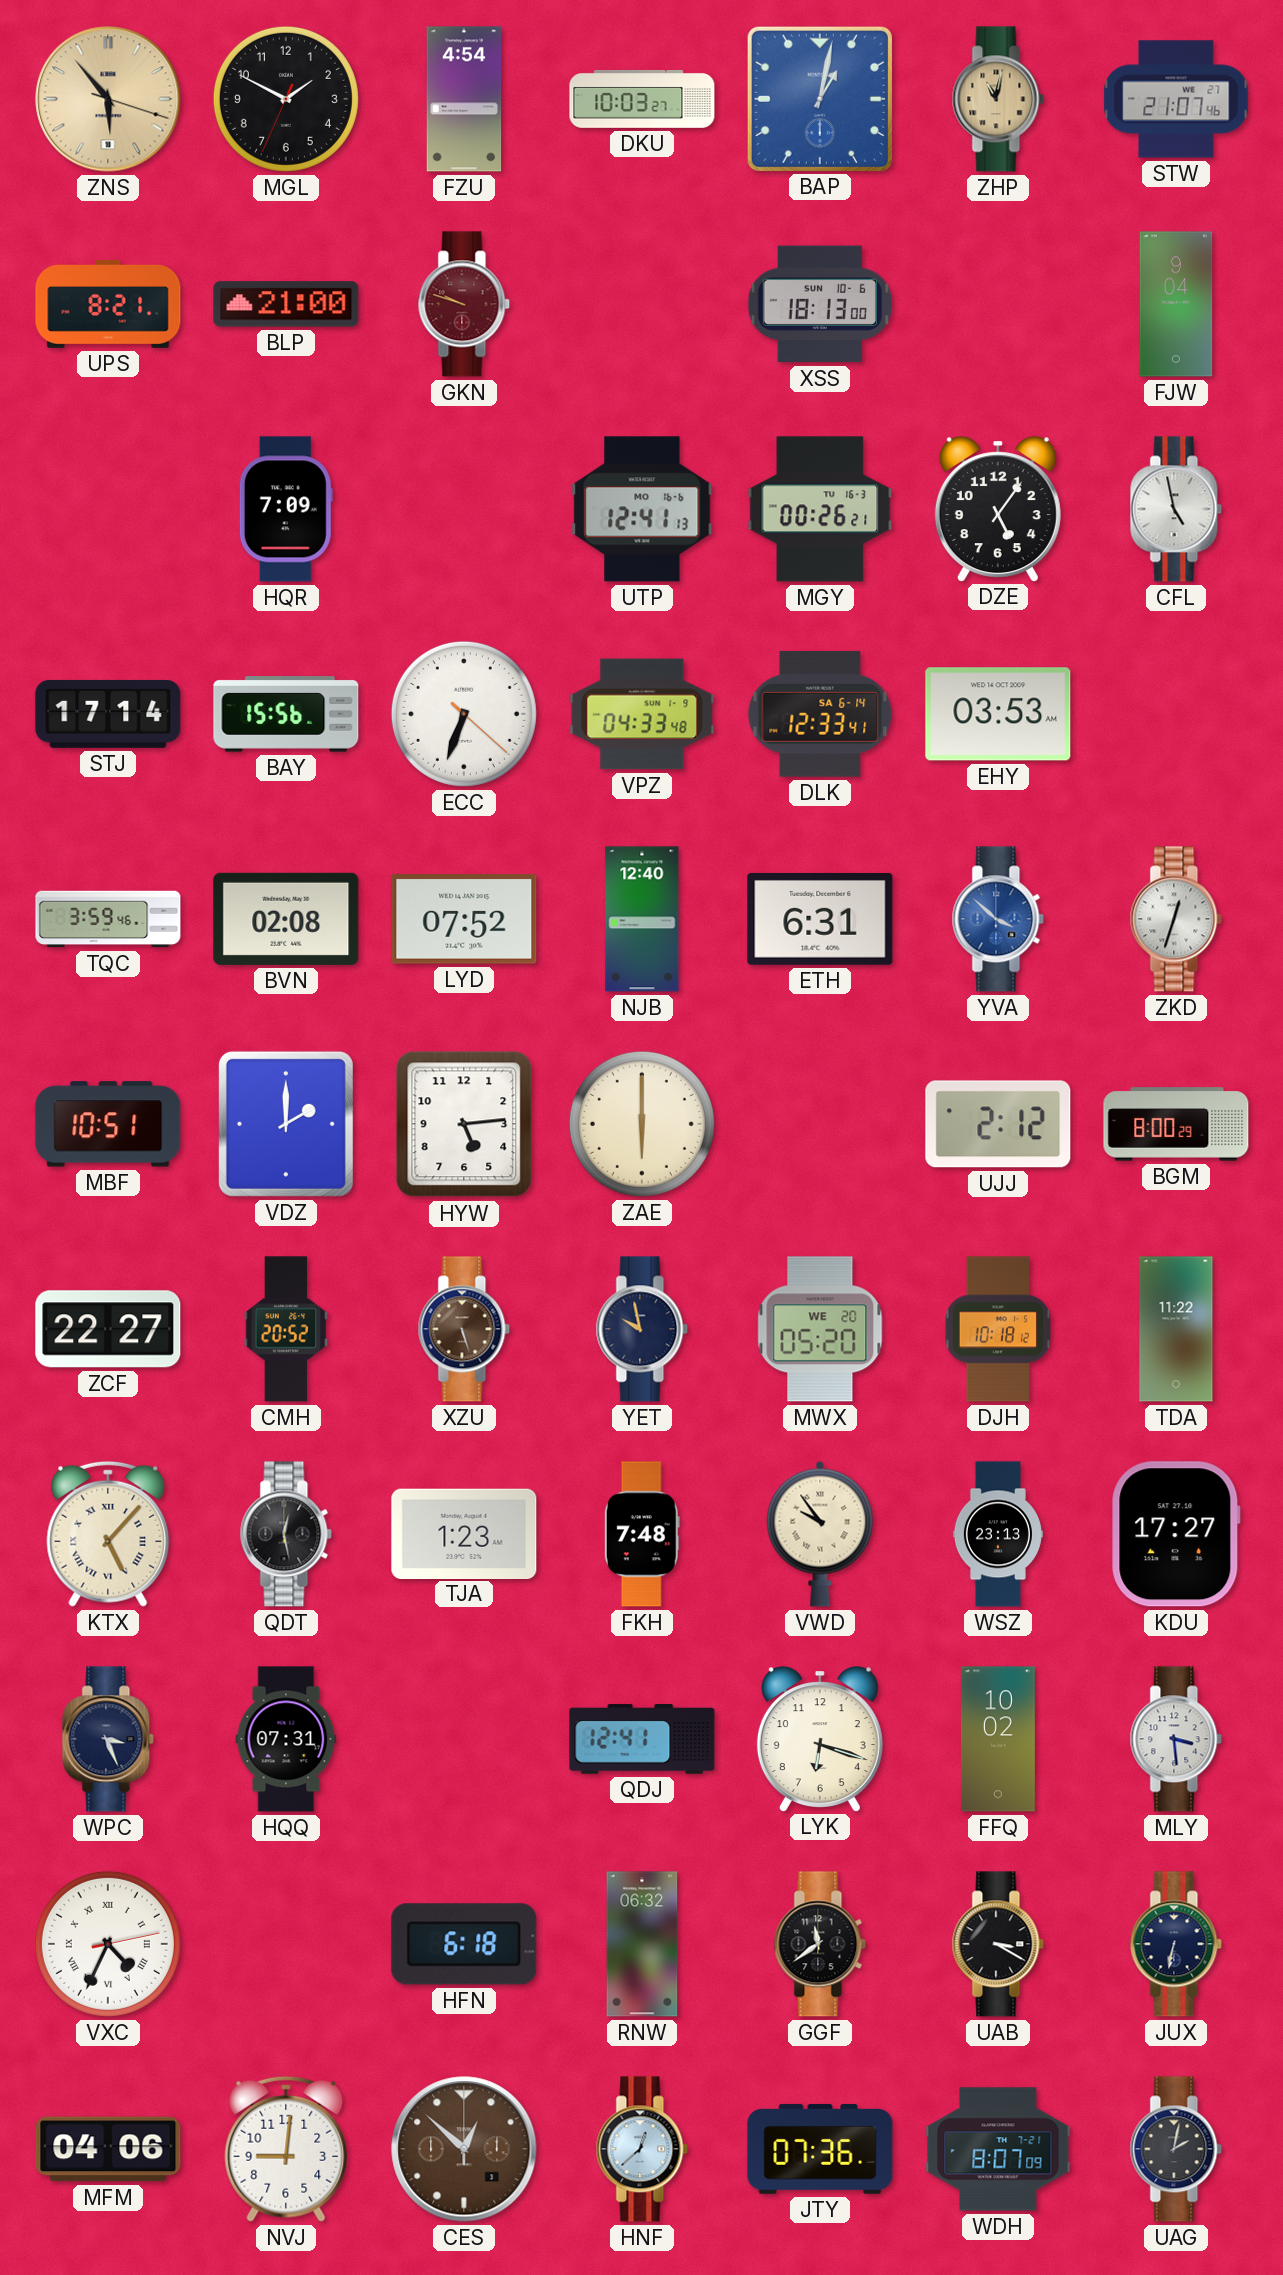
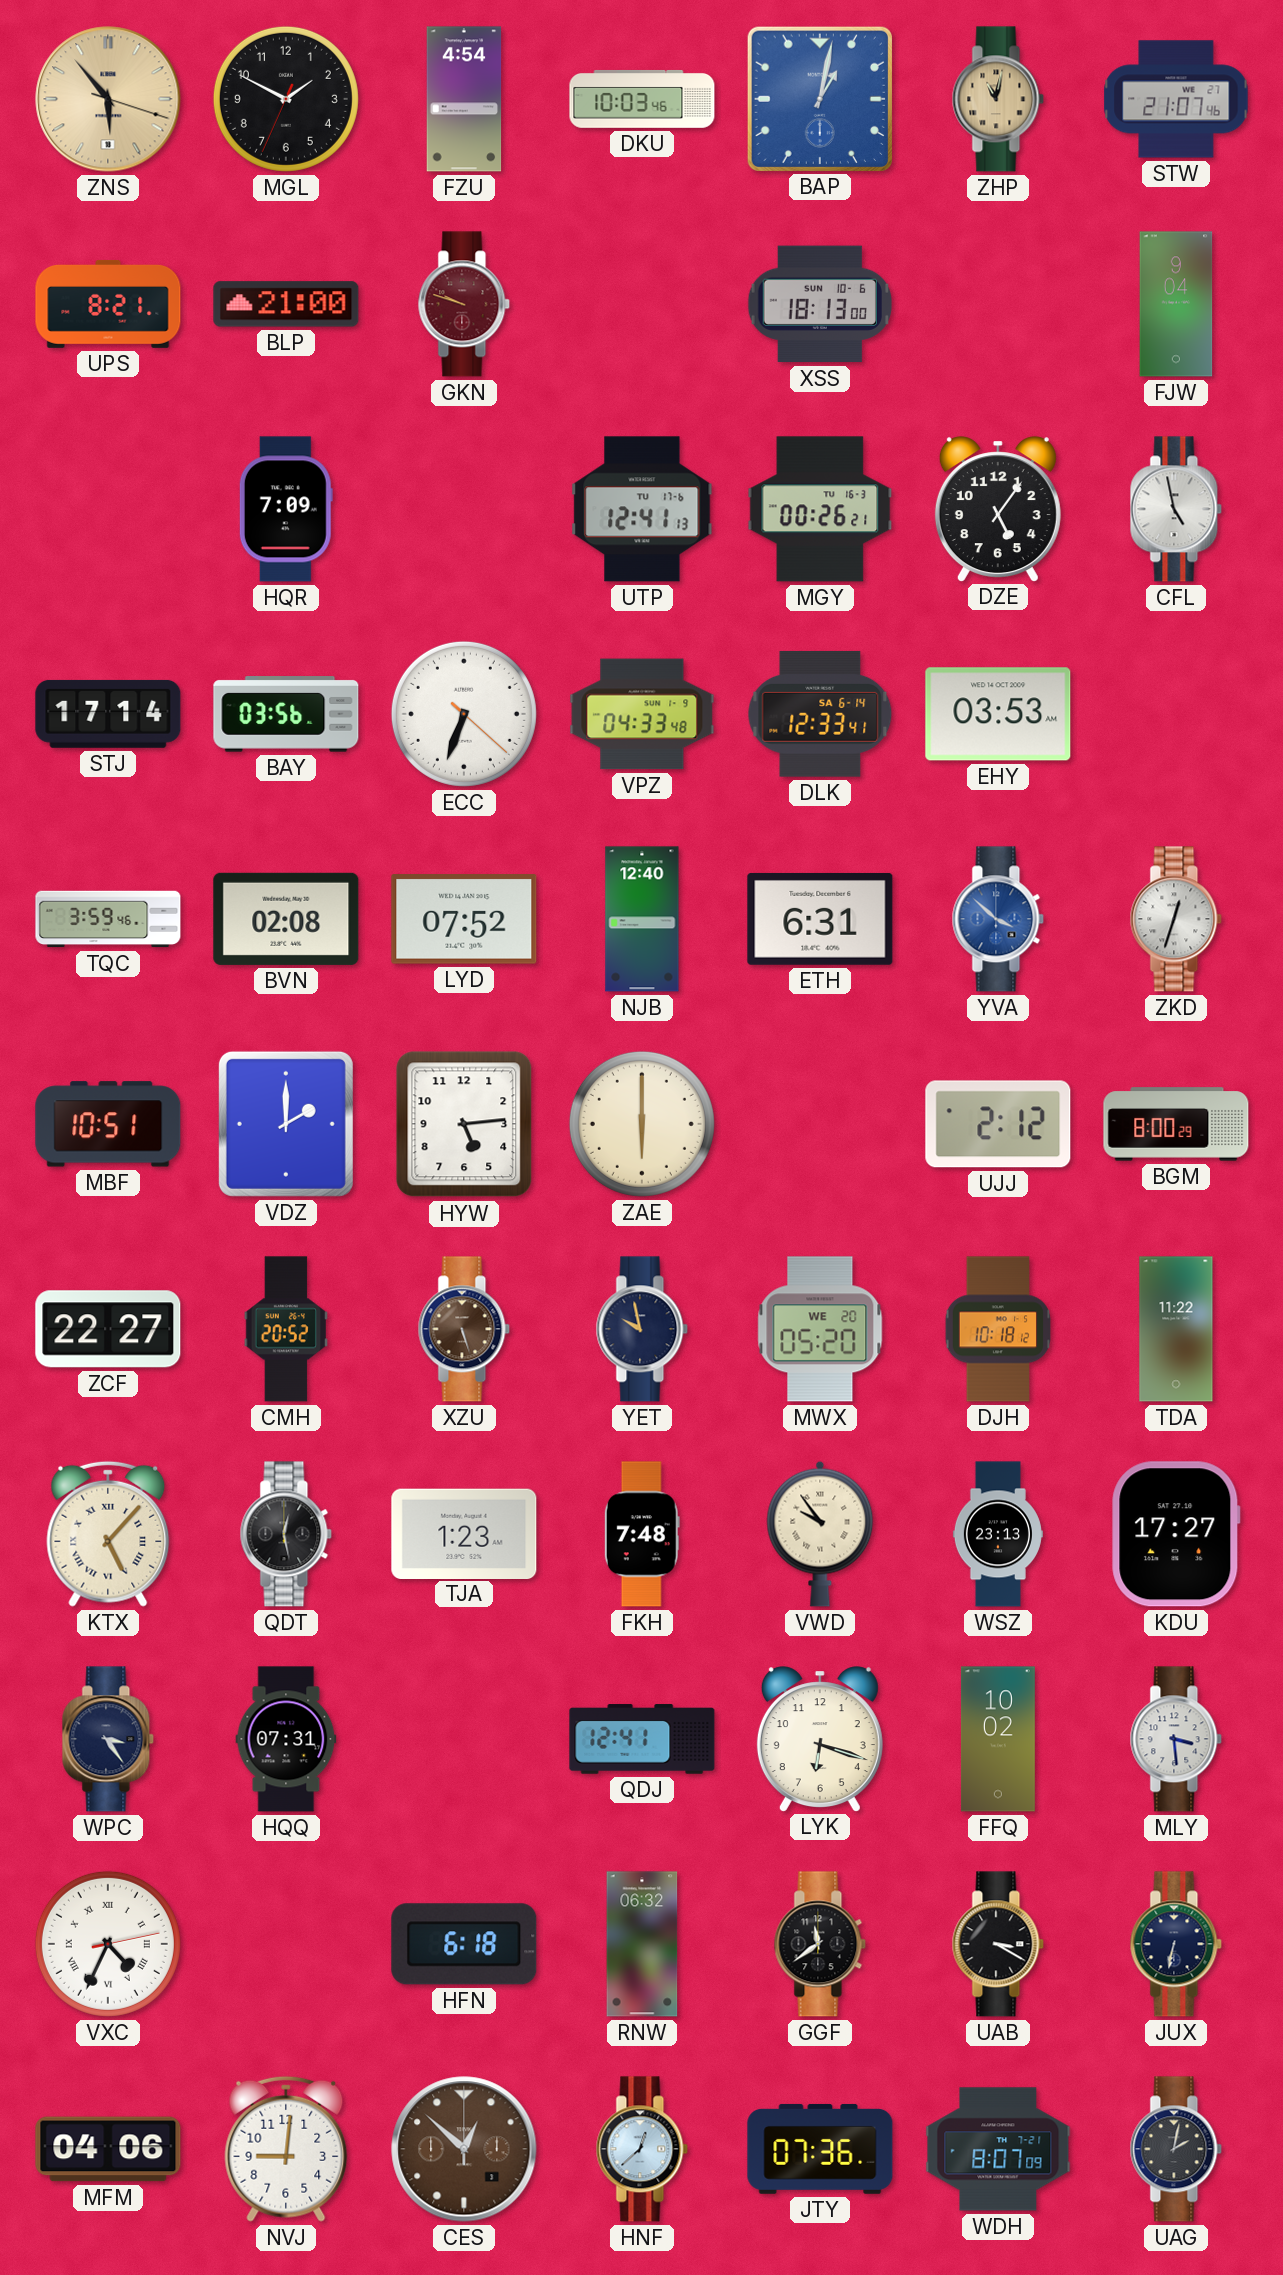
DKU: 10:03:27 -> 10:03:46
UTP date: MO 16-6 -> TU 17-6
BAY: 15:56 -> 03:56
WPC: 3:26 -> 3:24
